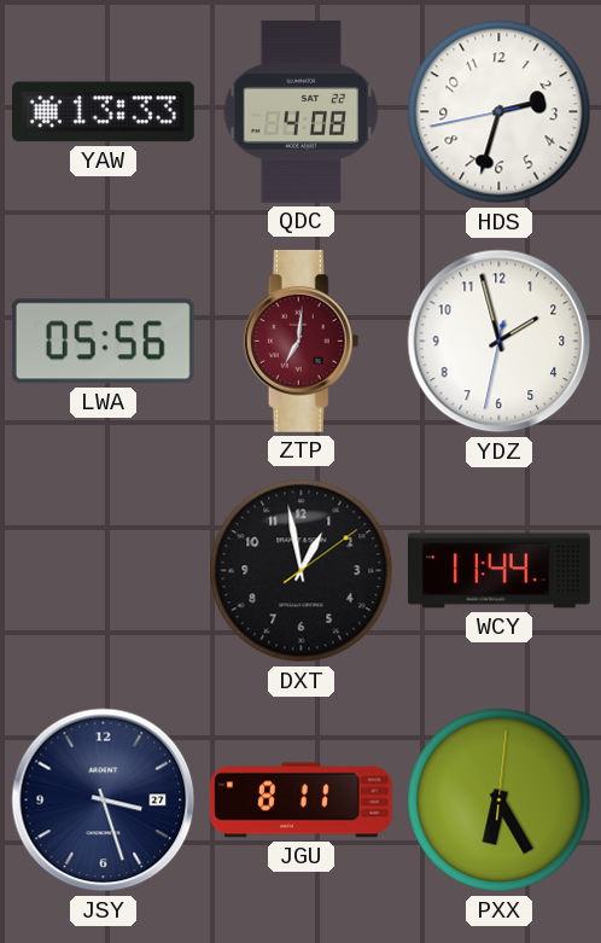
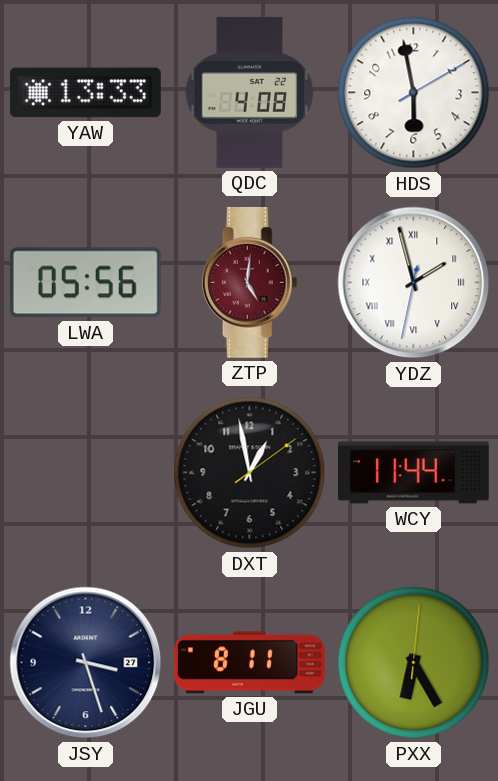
HDS: 2:32 -> 5:58
ZTP: 7:01 -> 5:01
YDZ numerals: Arabic -> Roman
